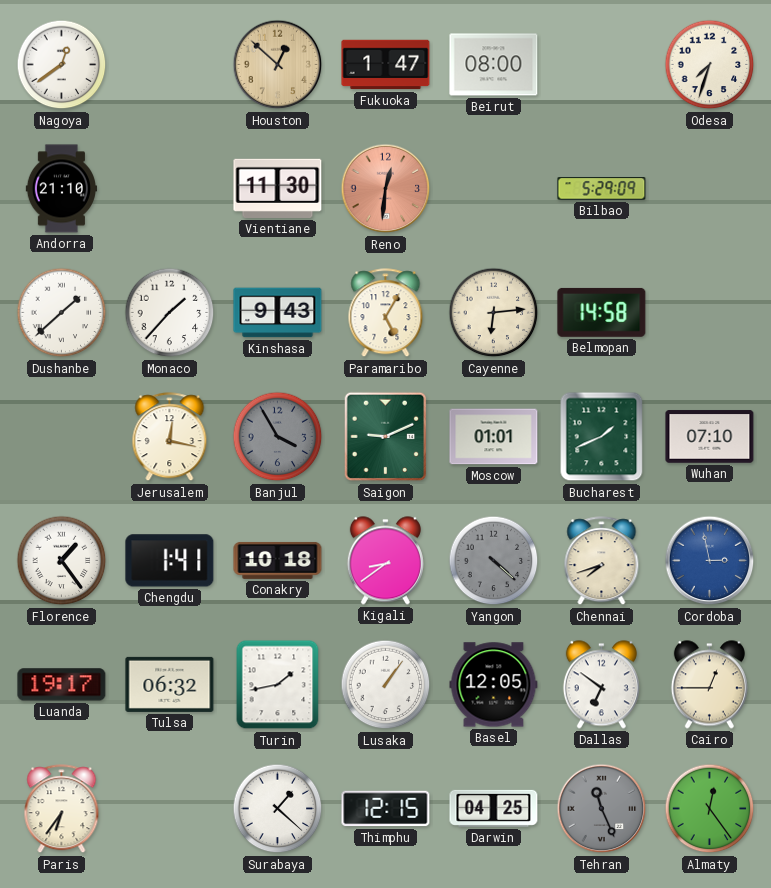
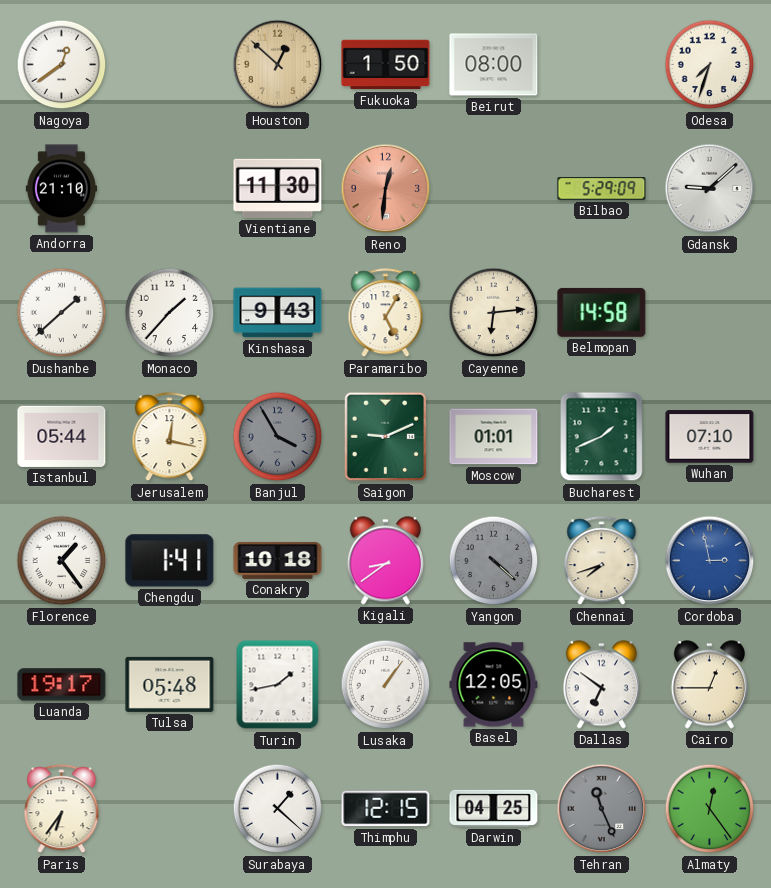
Fukuoka: 1:47 -> 1:50
Gdansk: none -> 9:08
Istanbul: none -> 05:44
Tulsa: 06:32 -> 05:48
